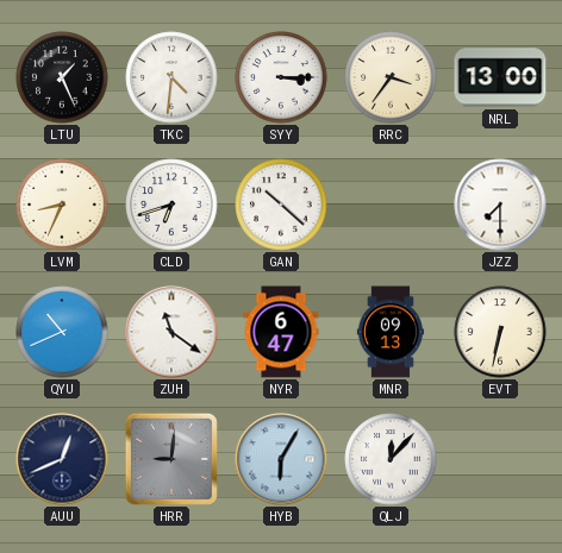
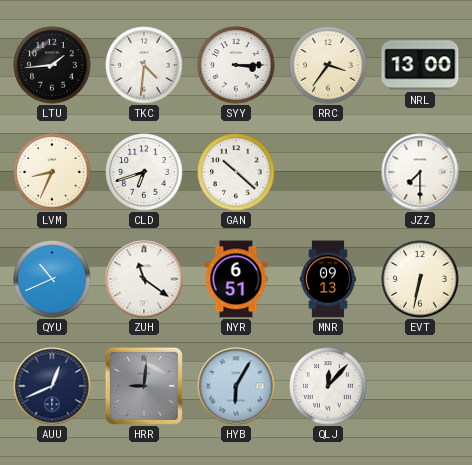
LTU: 1:26 -> 1:44
NYR: 6:47 -> 6:51
